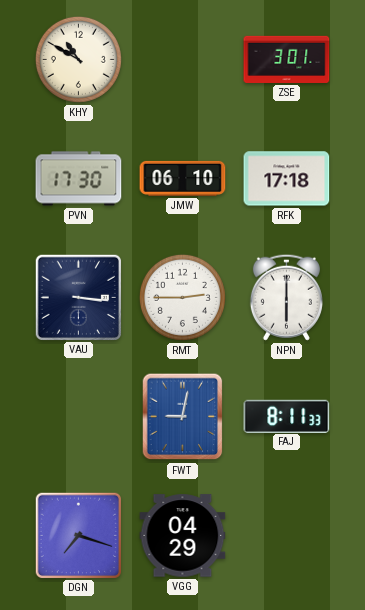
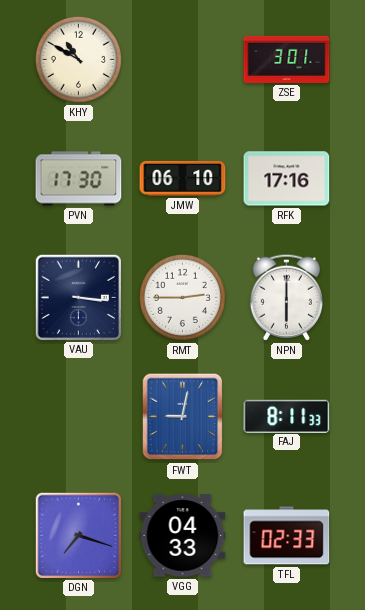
RFK: 17:18 -> 17:16
VGG: 04:29 -> 04:33
TFL: none -> 02:33
